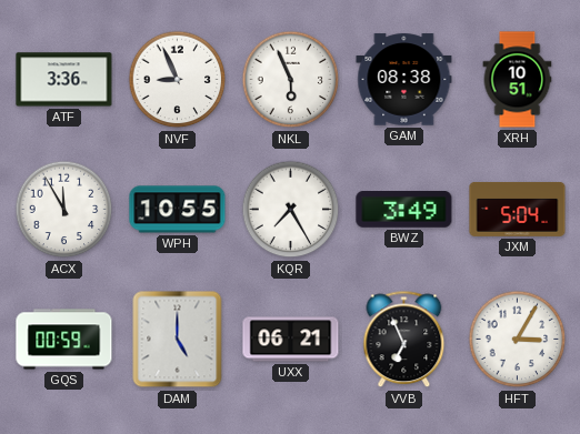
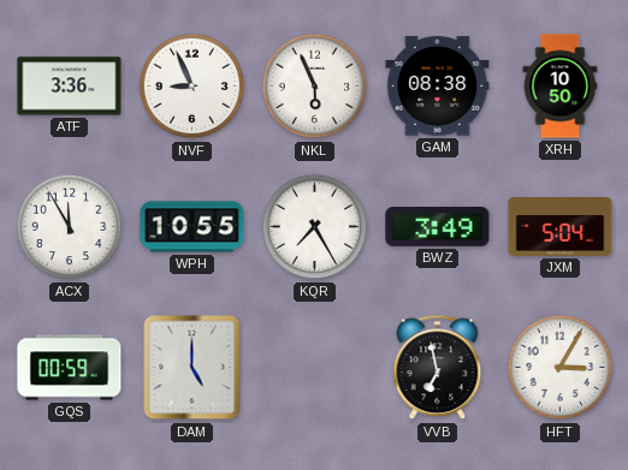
XRH: 10:51 -> 10:50
UXX: 06:21 -> none
VVB: 6:56 -> 6:58
